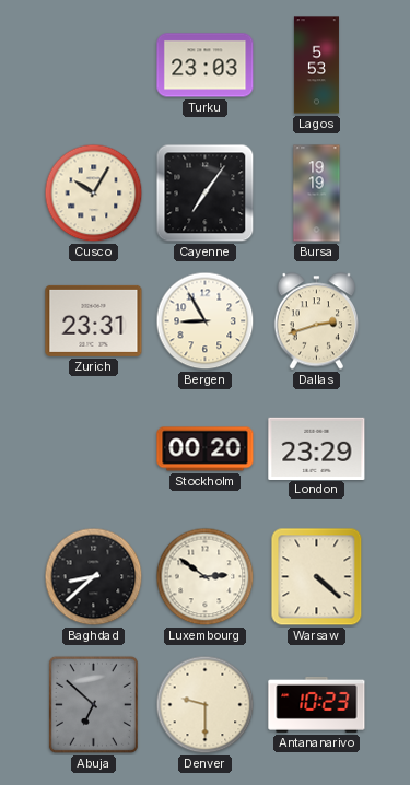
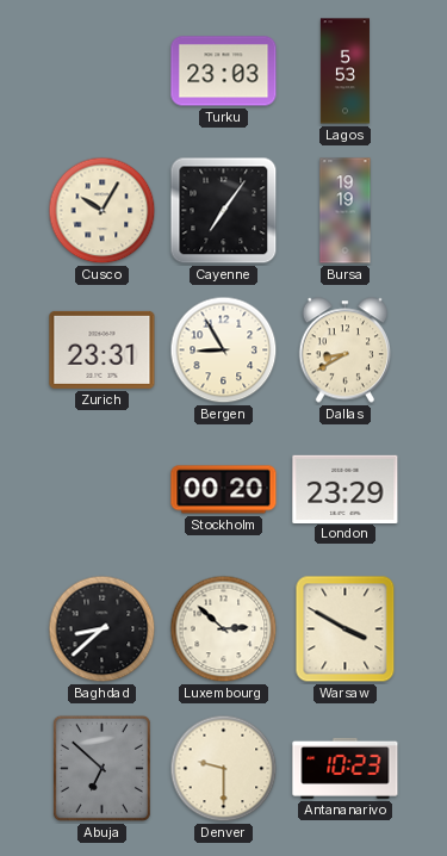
Dallas: 2:42 -> 8:40
Luxembourg: 2:51 -> 2:52
Warsaw: 4:22 -> 3:50
